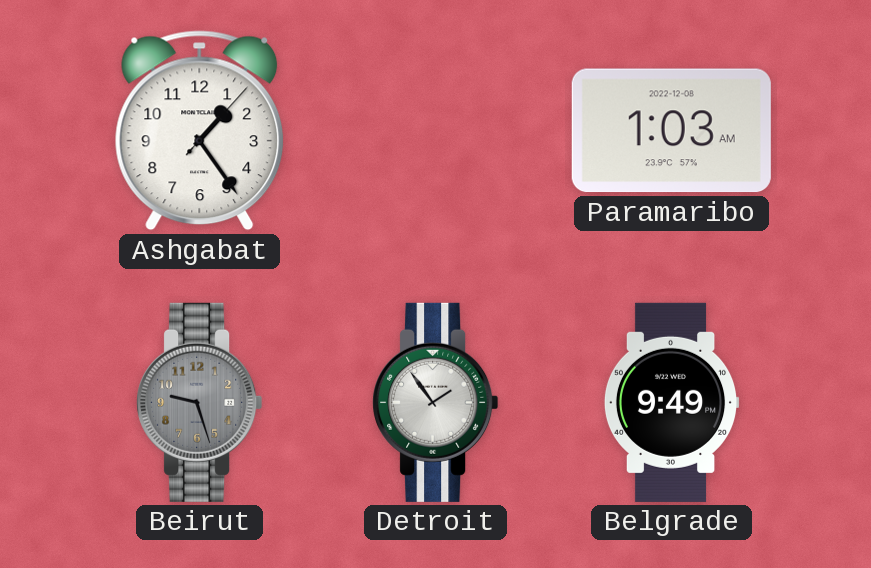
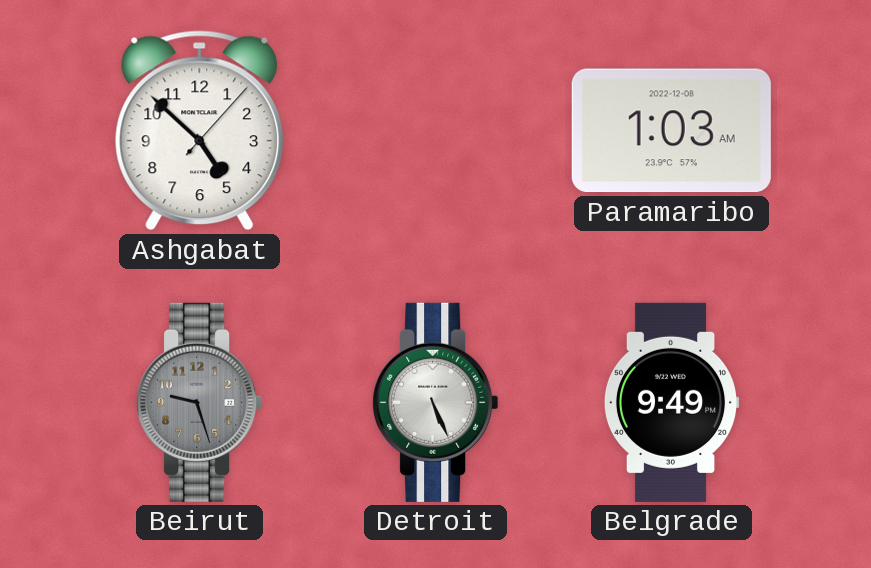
Ashgabat: 1:24 -> 4:52
Detroit: 1:54 -> 5:26
